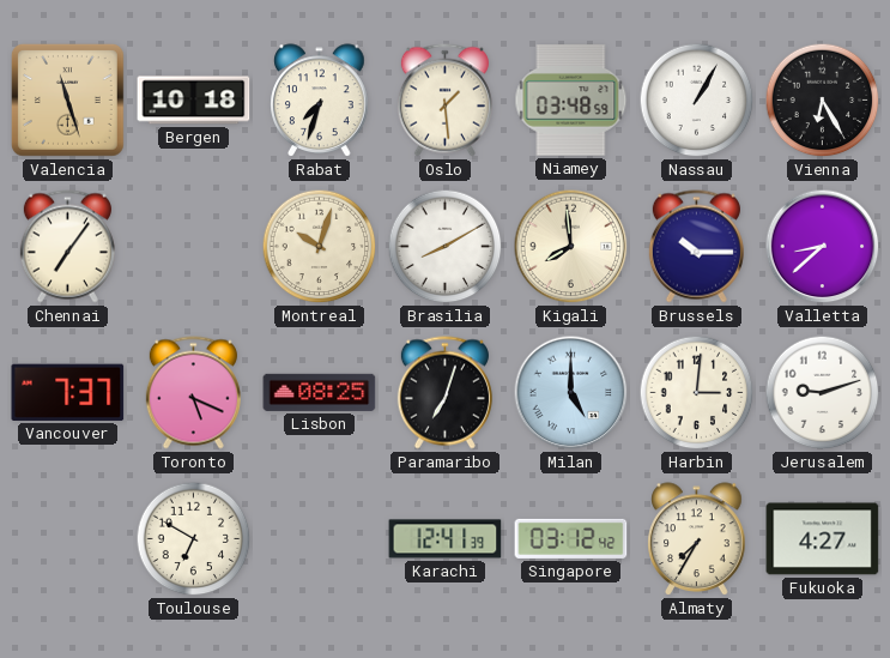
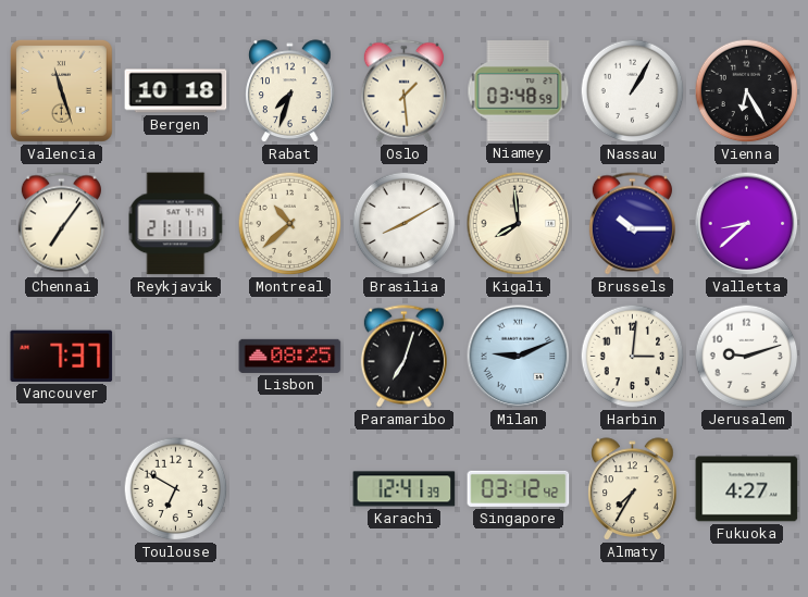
Reykjavik: none -> 21:11
Montreal: 10:03 -> 10:38
Toronto: 5:19 -> none
Milan: 5:00 -> 9:11
